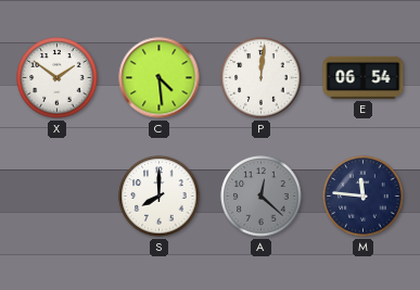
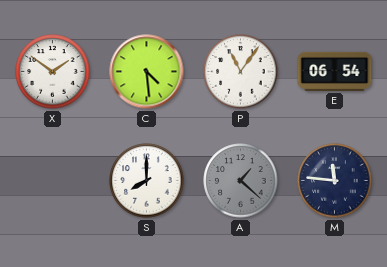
P: 12:01 -> 11:06
A: 12:22 -> 1:22
